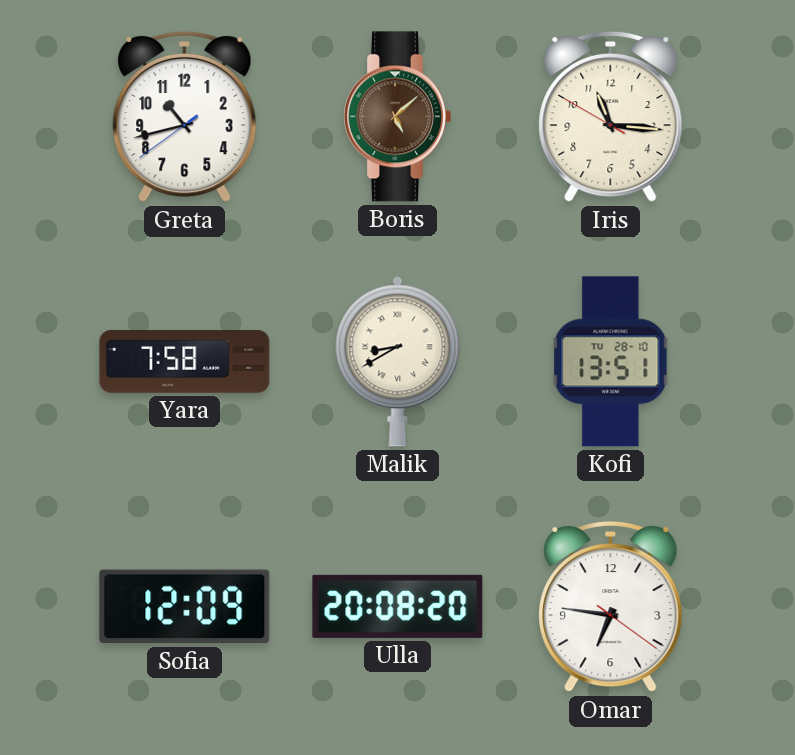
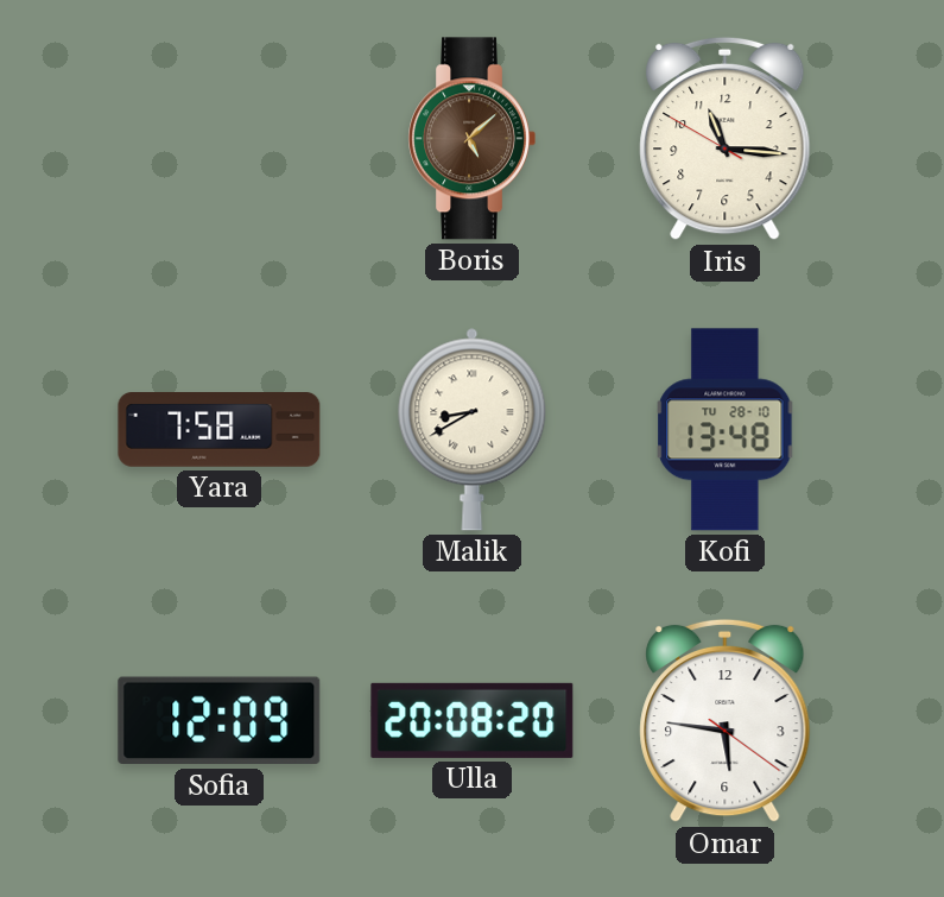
Greta: 10:42 -> none
Kofi: 13:51 -> 13:48
Omar: 6:46 -> 5:46
